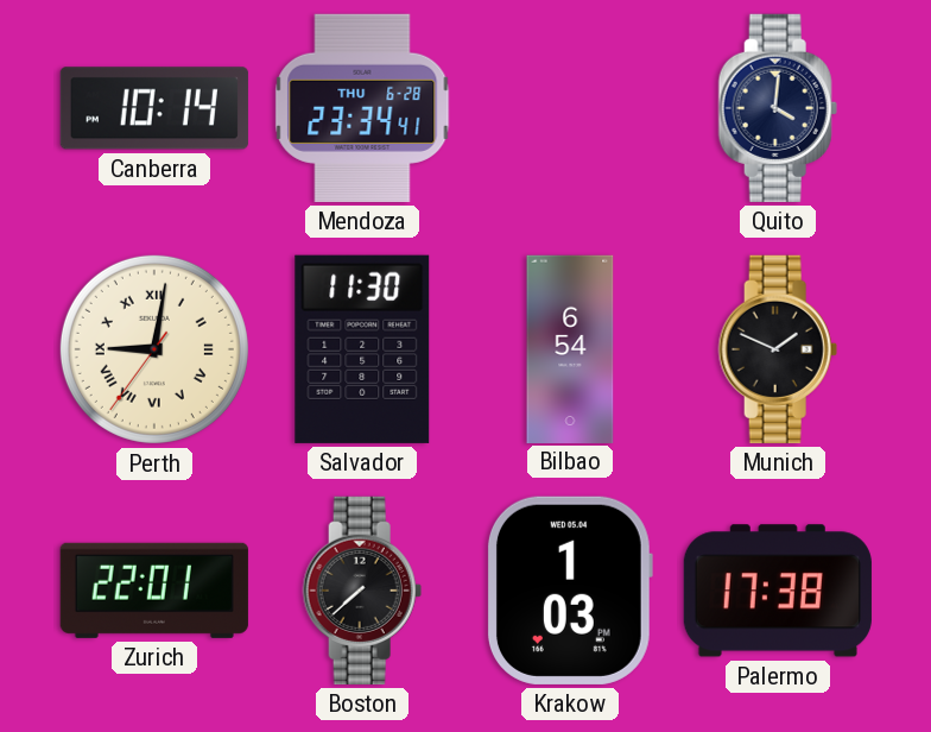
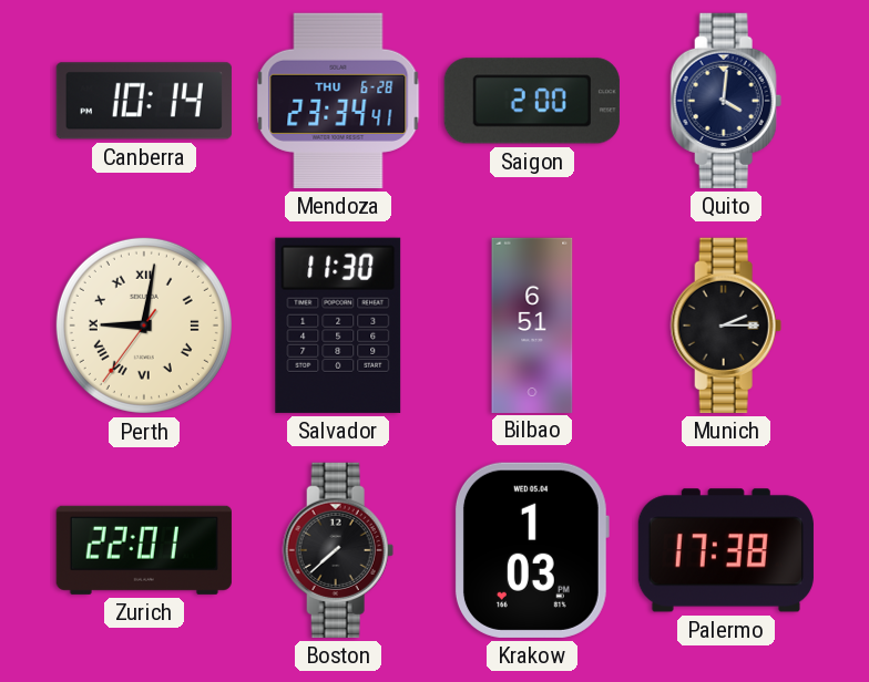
Saigon: none -> 2:00
Bilbao: 6:54 -> 6:51
Munich: 1:49 -> 2:15
